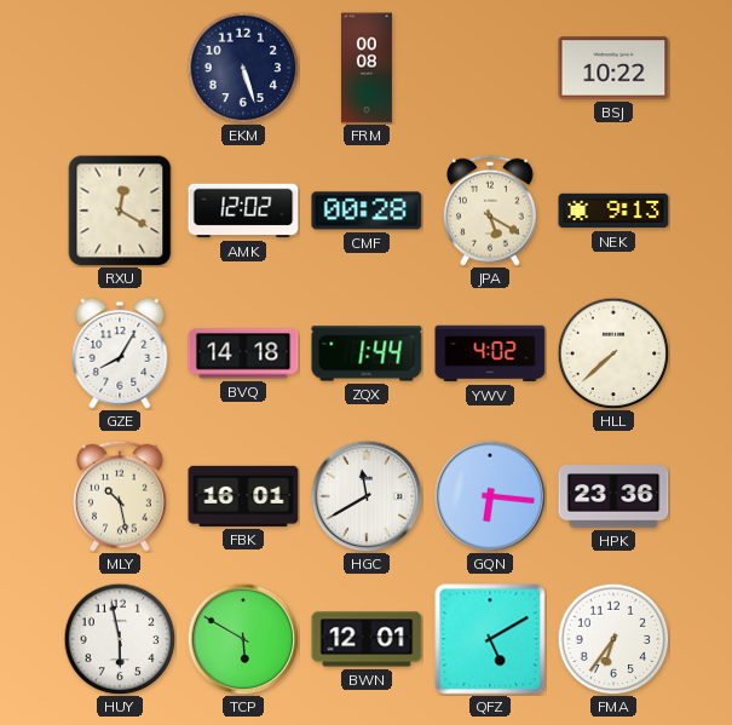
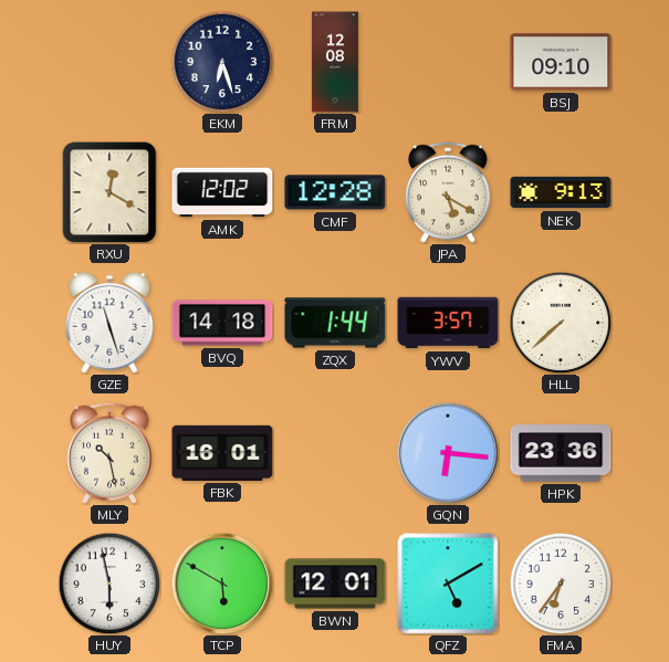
EKM: 5:27 -> 6:27
FRM: 00:08 -> 12:08
BSJ: 10:22 -> 09:10
CMF: 00:28 -> 12:28
GZE: 8:05 -> 11:27
YWV: 4:02 -> 3:57
HGC: 11:40 -> none
